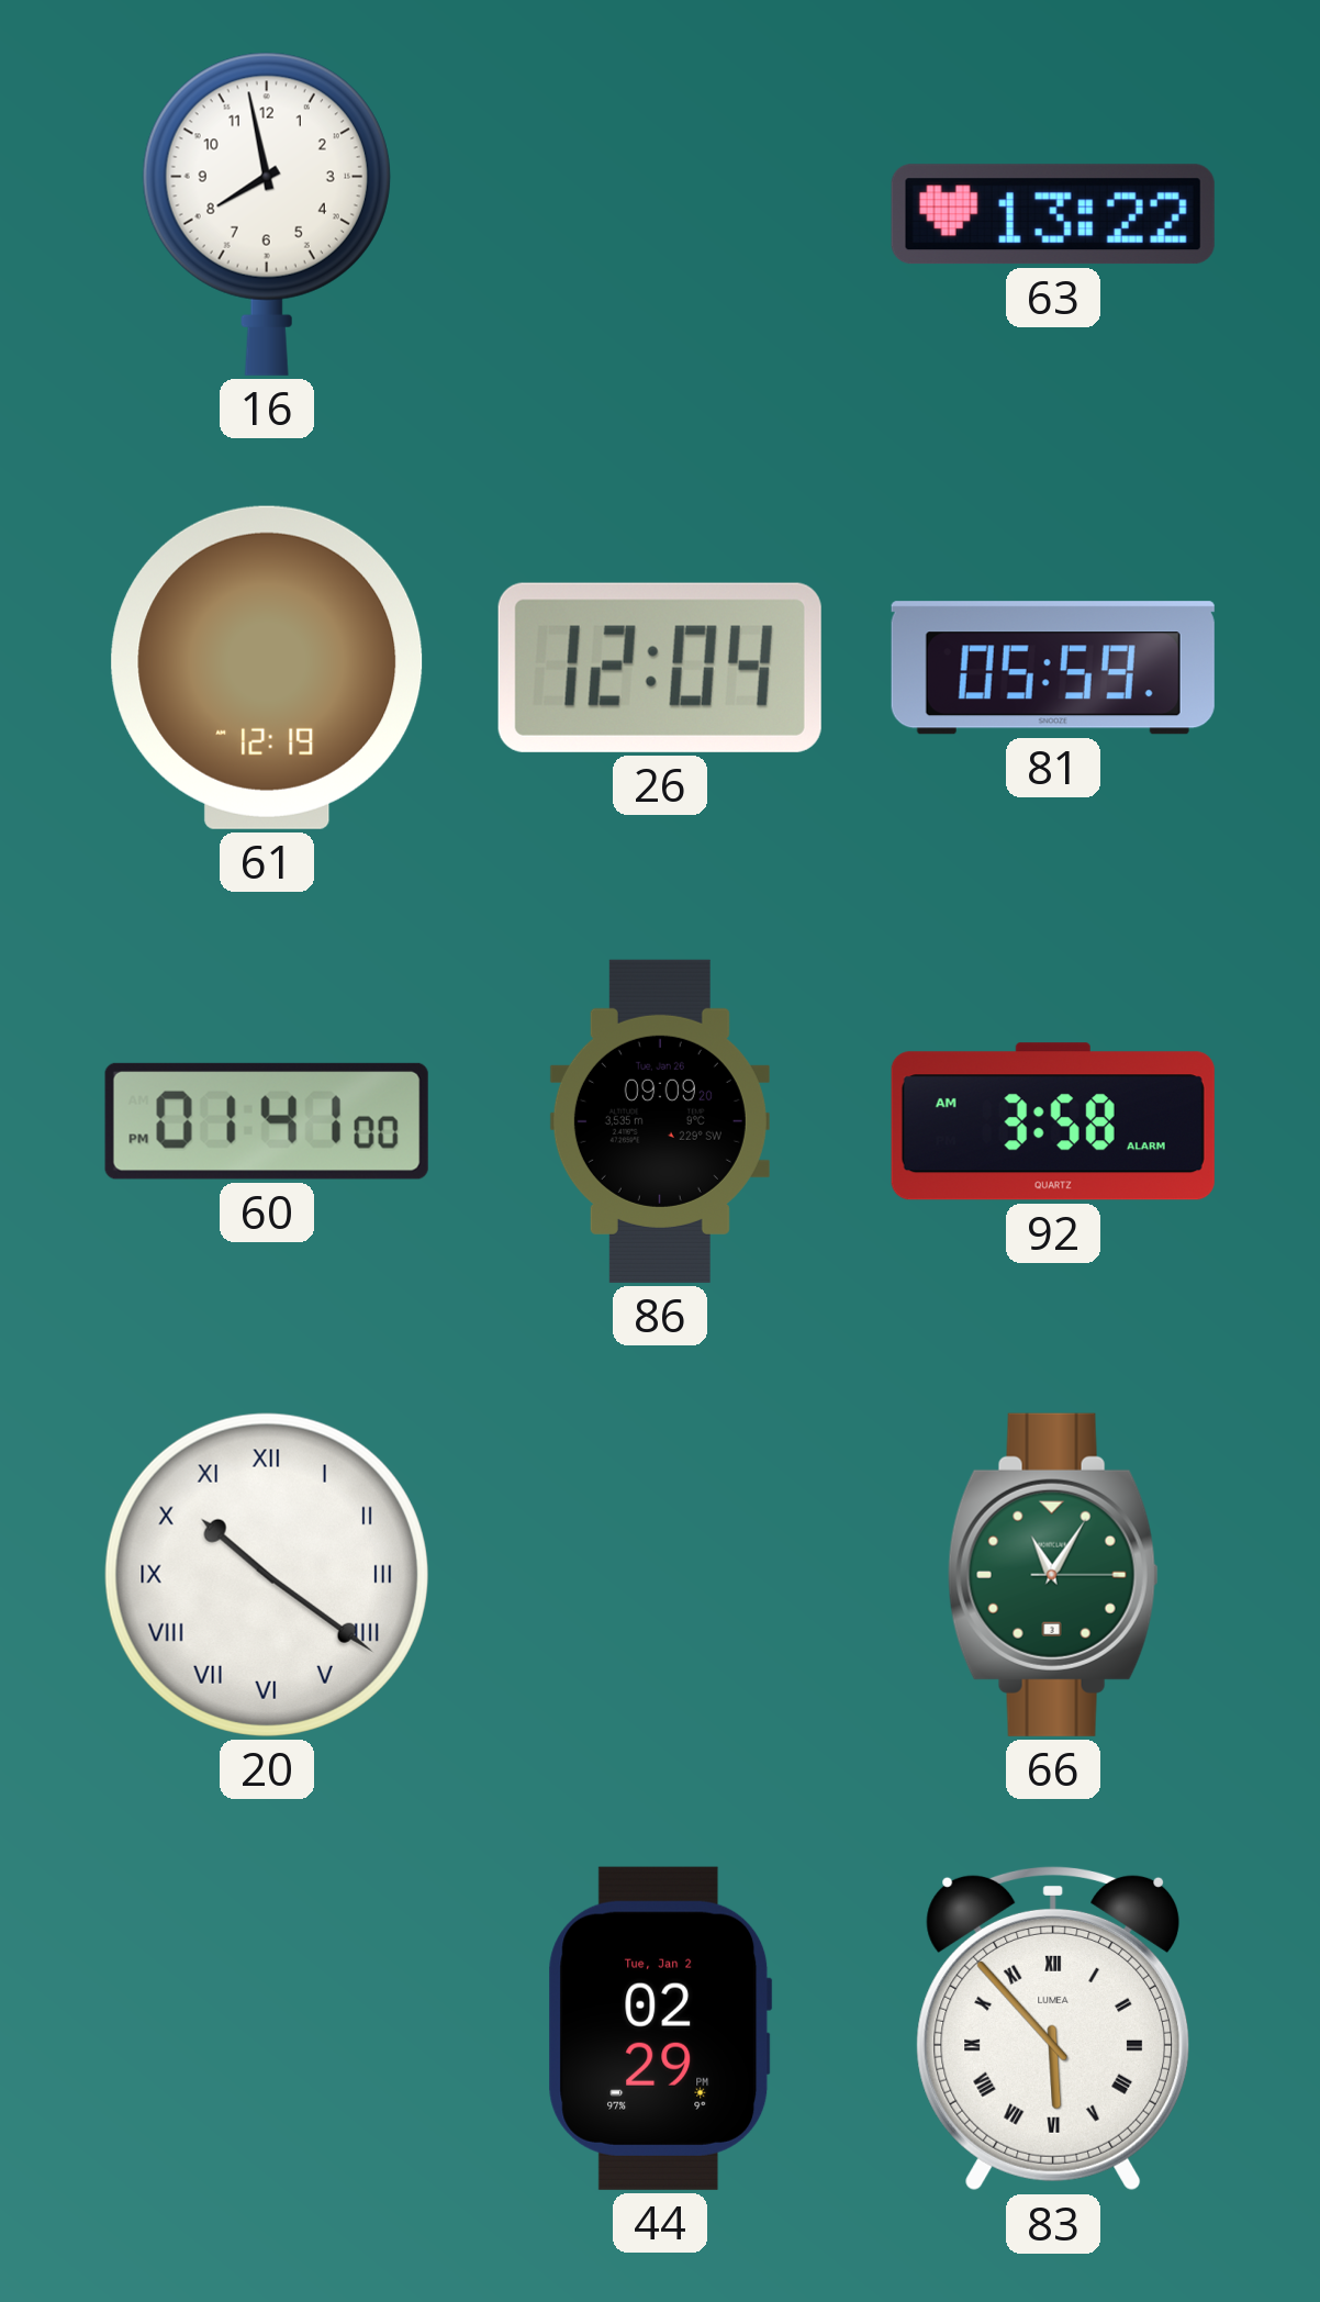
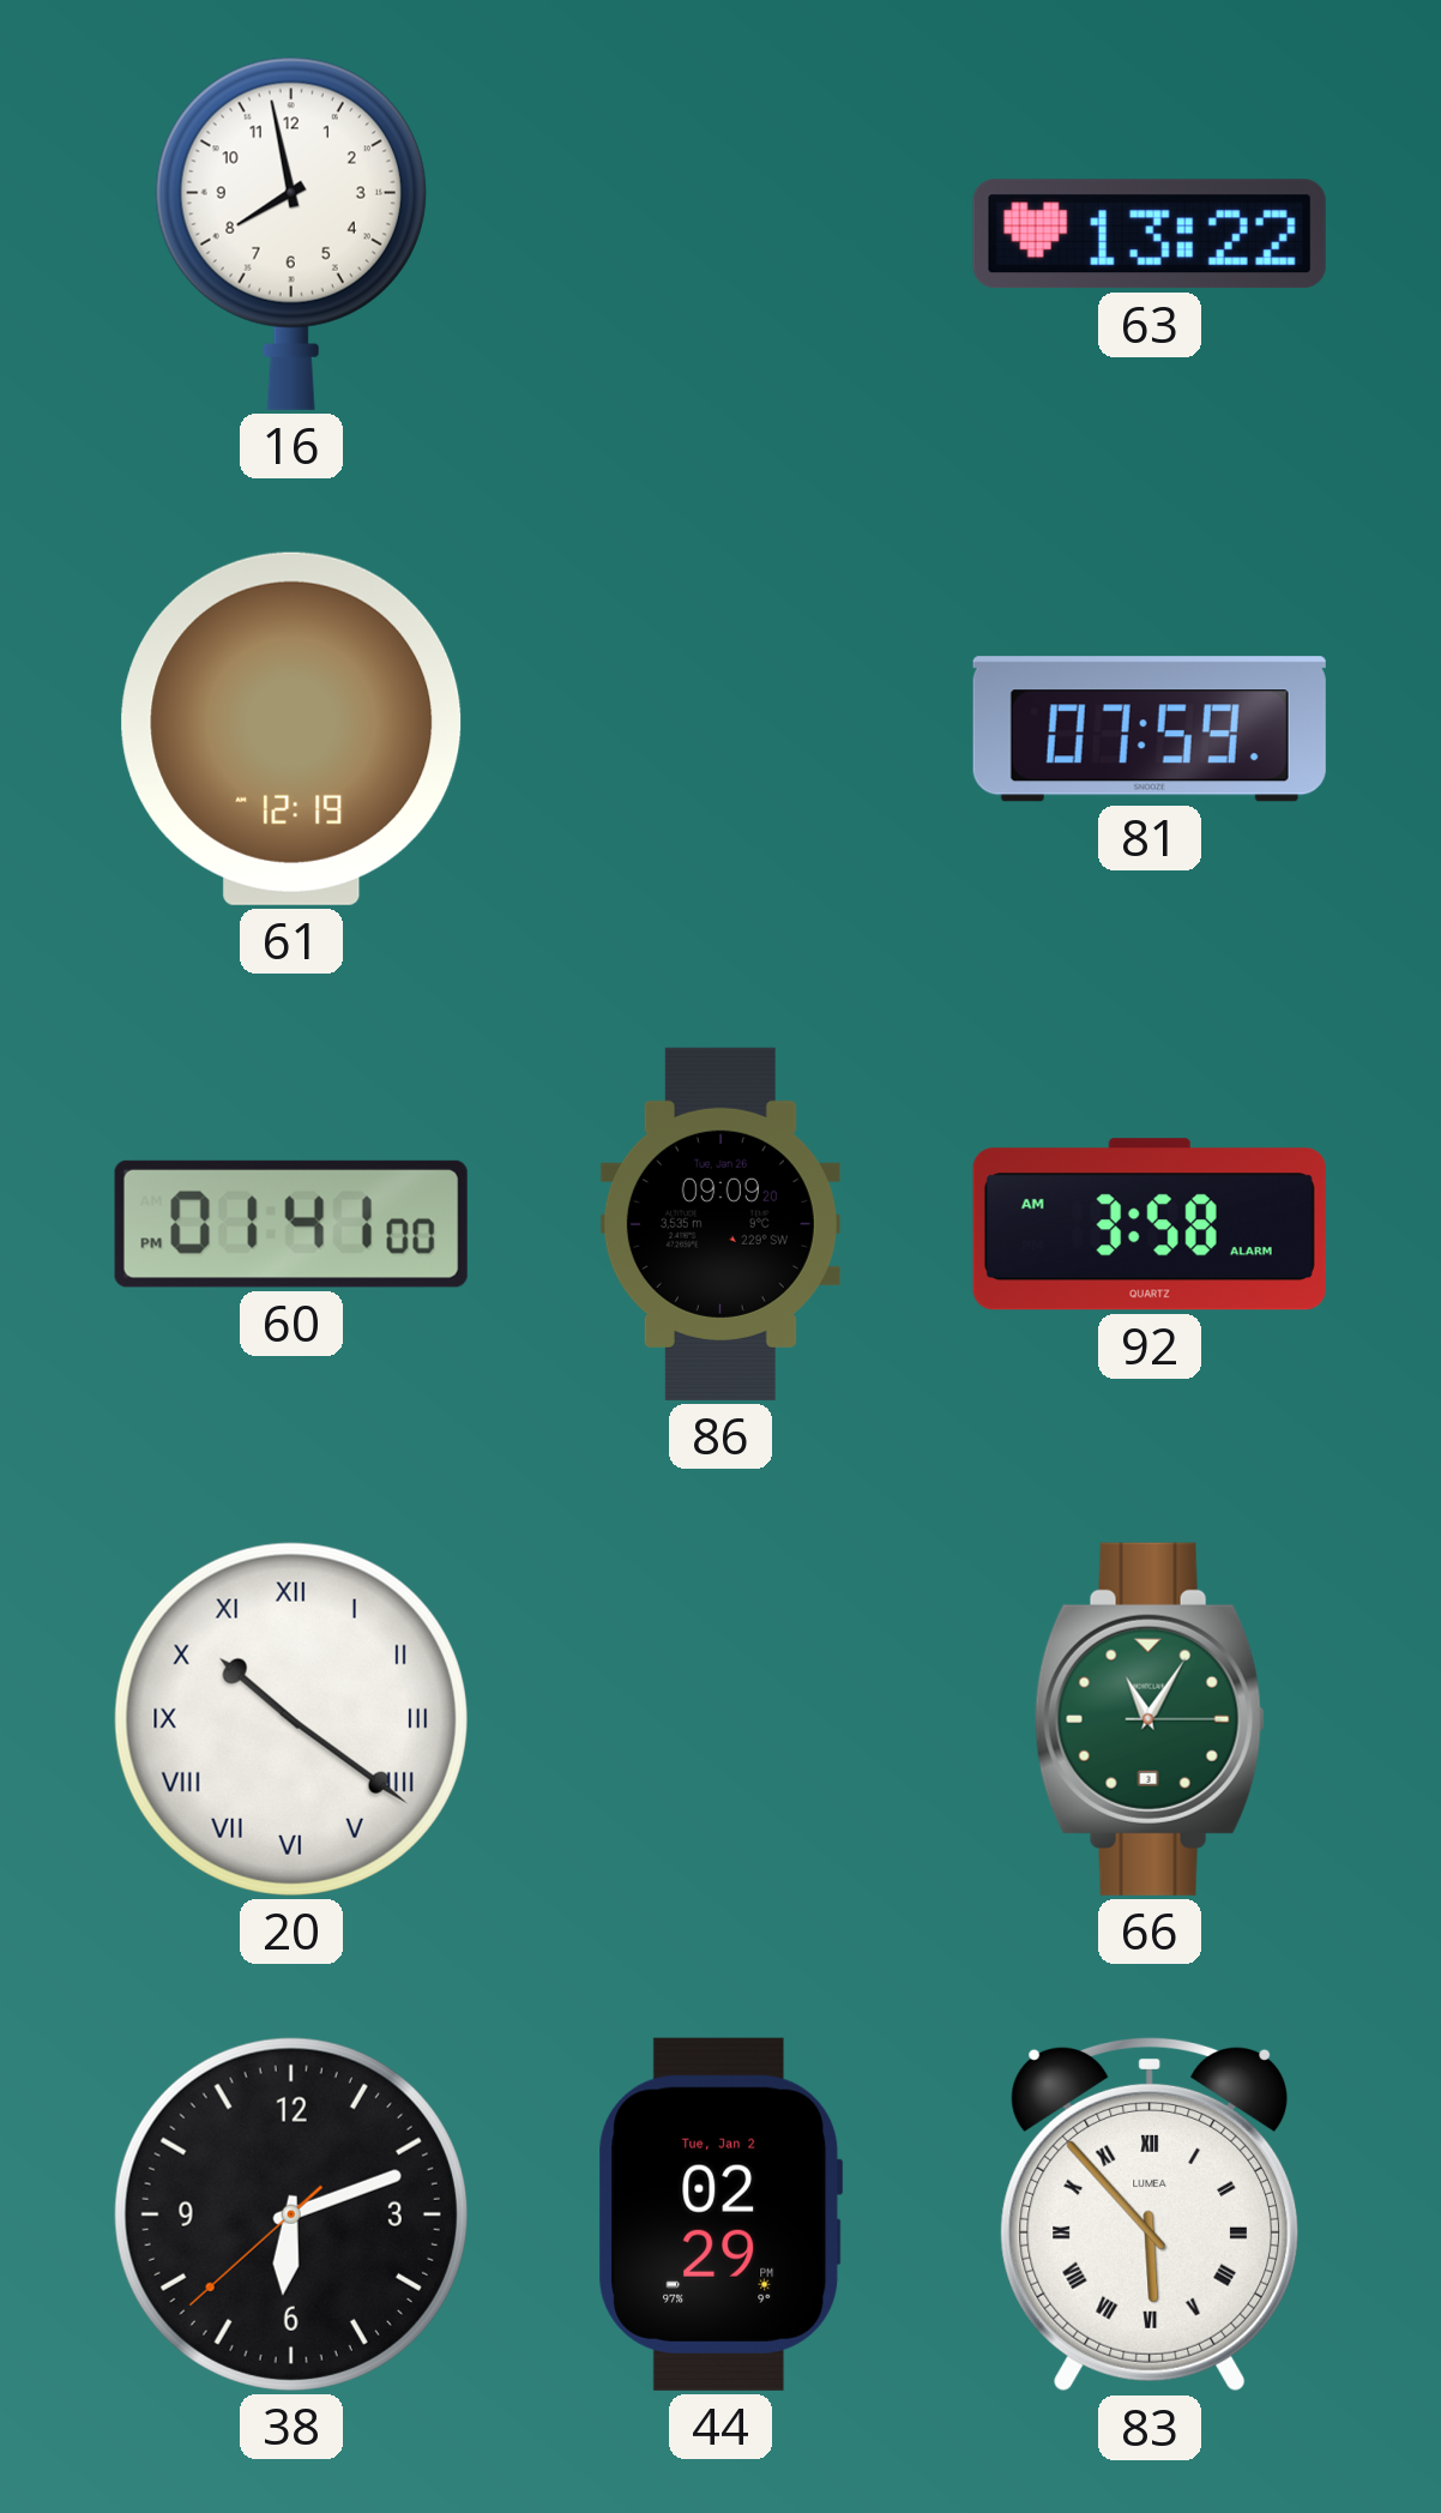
26: 12:04 -> none
81: 05:59 -> 07:59
38: none -> 6:11
